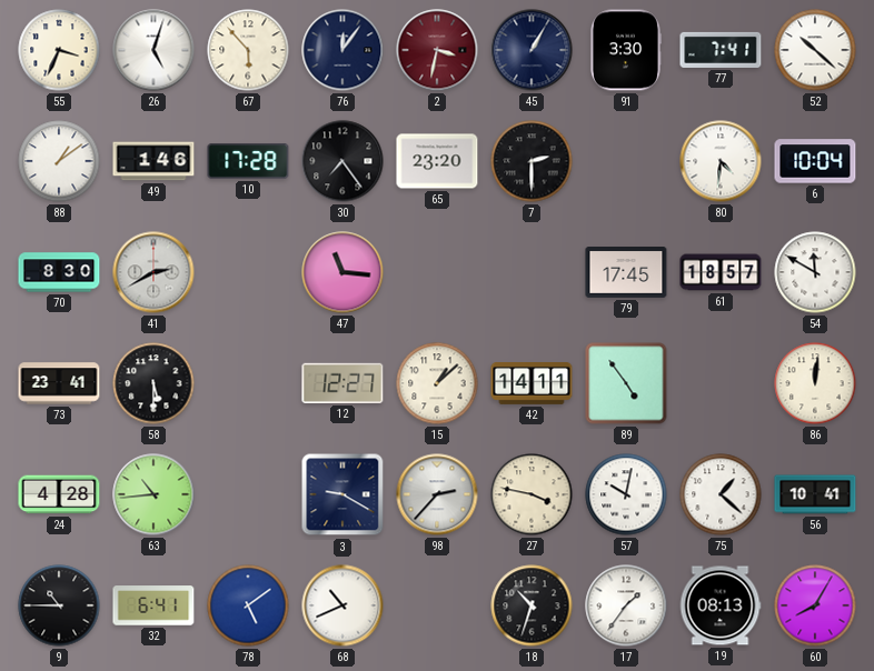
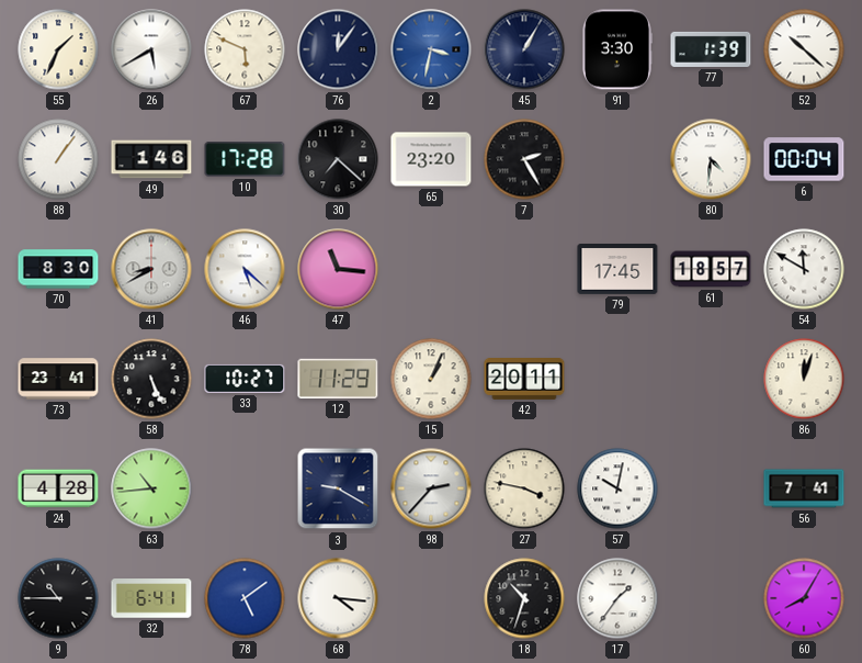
55: 3:34 -> 1:34
26: 5:03 -> 5:40
67: 5:53 -> 5:49
2 dial: burgundy -> blue
77: 7:41 -> 1:39
88: 1:09 -> 1:06
30: 7:24 -> 7:22
7: 2:30 -> 2:25
6: 10:04 -> 00:04
41: 2:40 -> 8:40
46: none -> 5:22
58: 5:30 -> 5:26
33: none -> 10:27
12: 12:27 -> 11:29
15: 1:08 -> 1:04
42: 14:11 -> 20:11
89: 4:54 -> none
86: 12:01 -> 12:03
75: 1:22 -> none
56: 10:41 -> 7:41
68: 10:41 -> 4:16
19: 08:13 -> none
